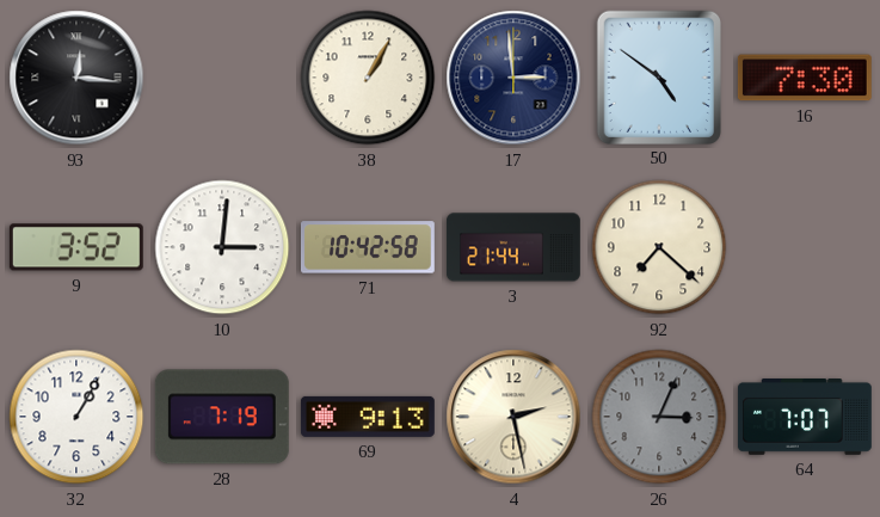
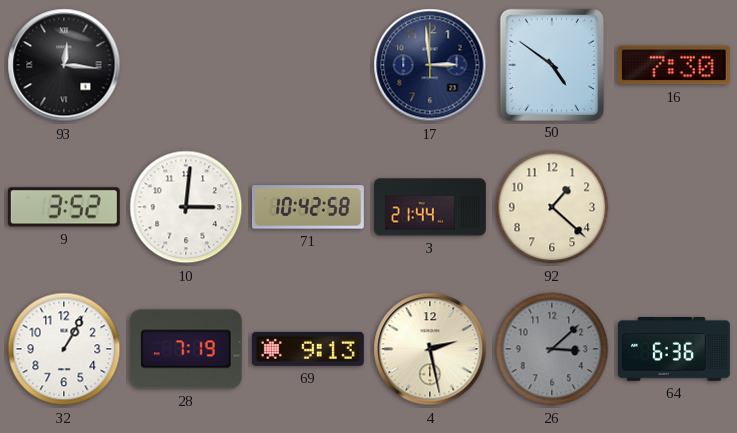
38: 1:05 -> none
92: 7:22 -> 1:22
26: 3:04 -> 3:08
64: 7:07 -> 6:36
